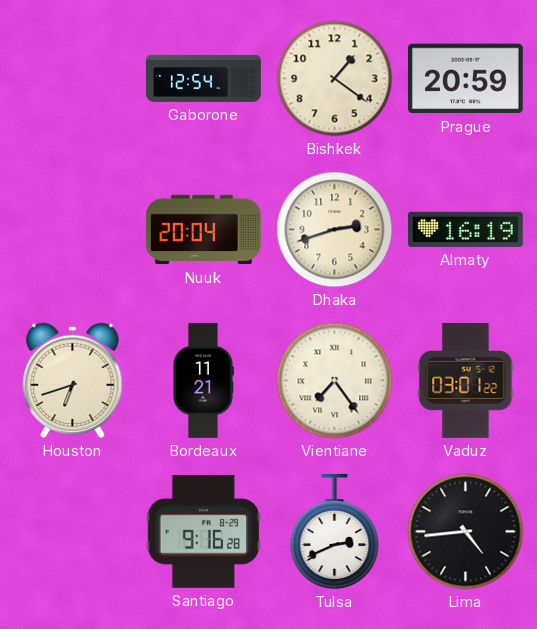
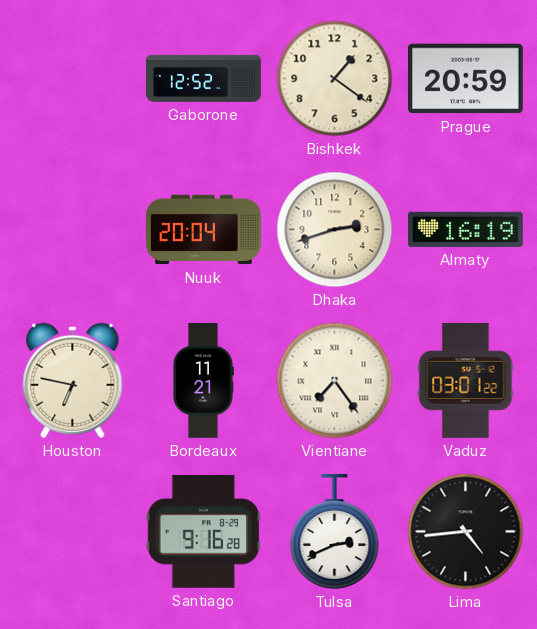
Gaborone: 12:54 -> 12:52
Houston: 6:42 -> 6:47
